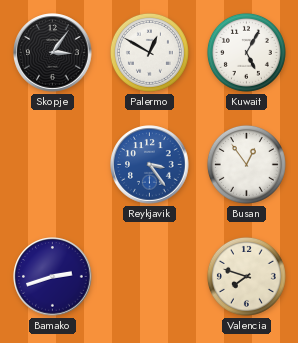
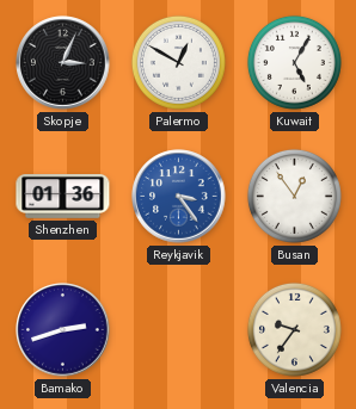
Skopje: 3:06 -> 3:04
Shenzhen: none -> 01:36
Valencia: 7:48 -> 9:36
